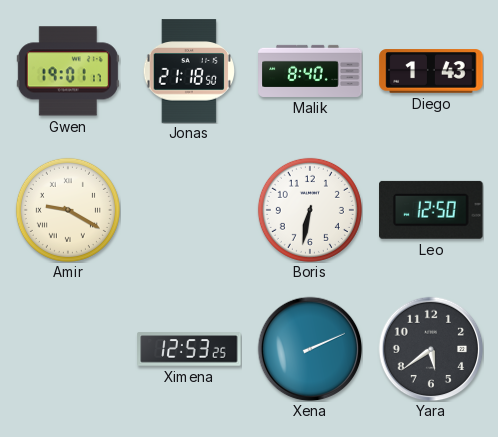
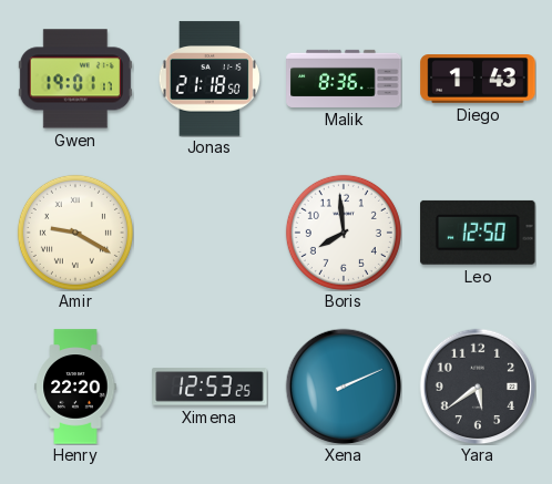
Malik: 8:40 -> 8:36
Boris: 6:32 -> 7:59
Henry: none -> 22:20
